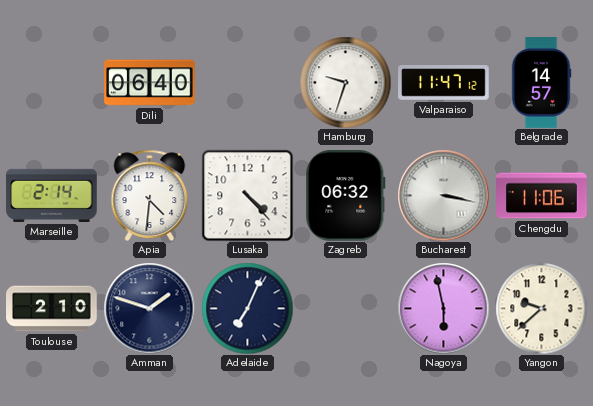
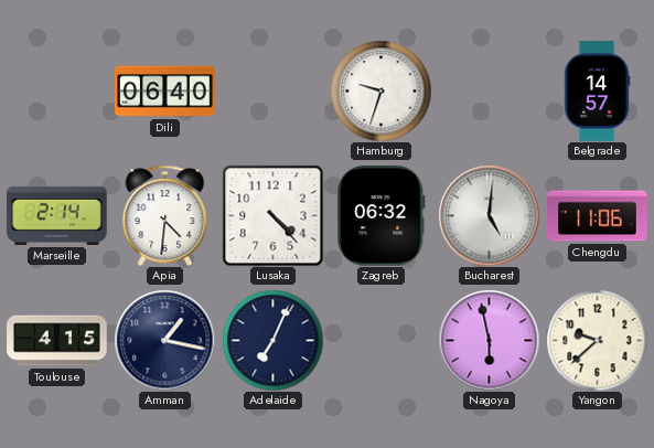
Valparaiso: 11:47 -> none
Bucharest: 3:17 -> 5:01
Toulouse: 2:10 -> 4:15
Amman: 1:48 -> 1:17
